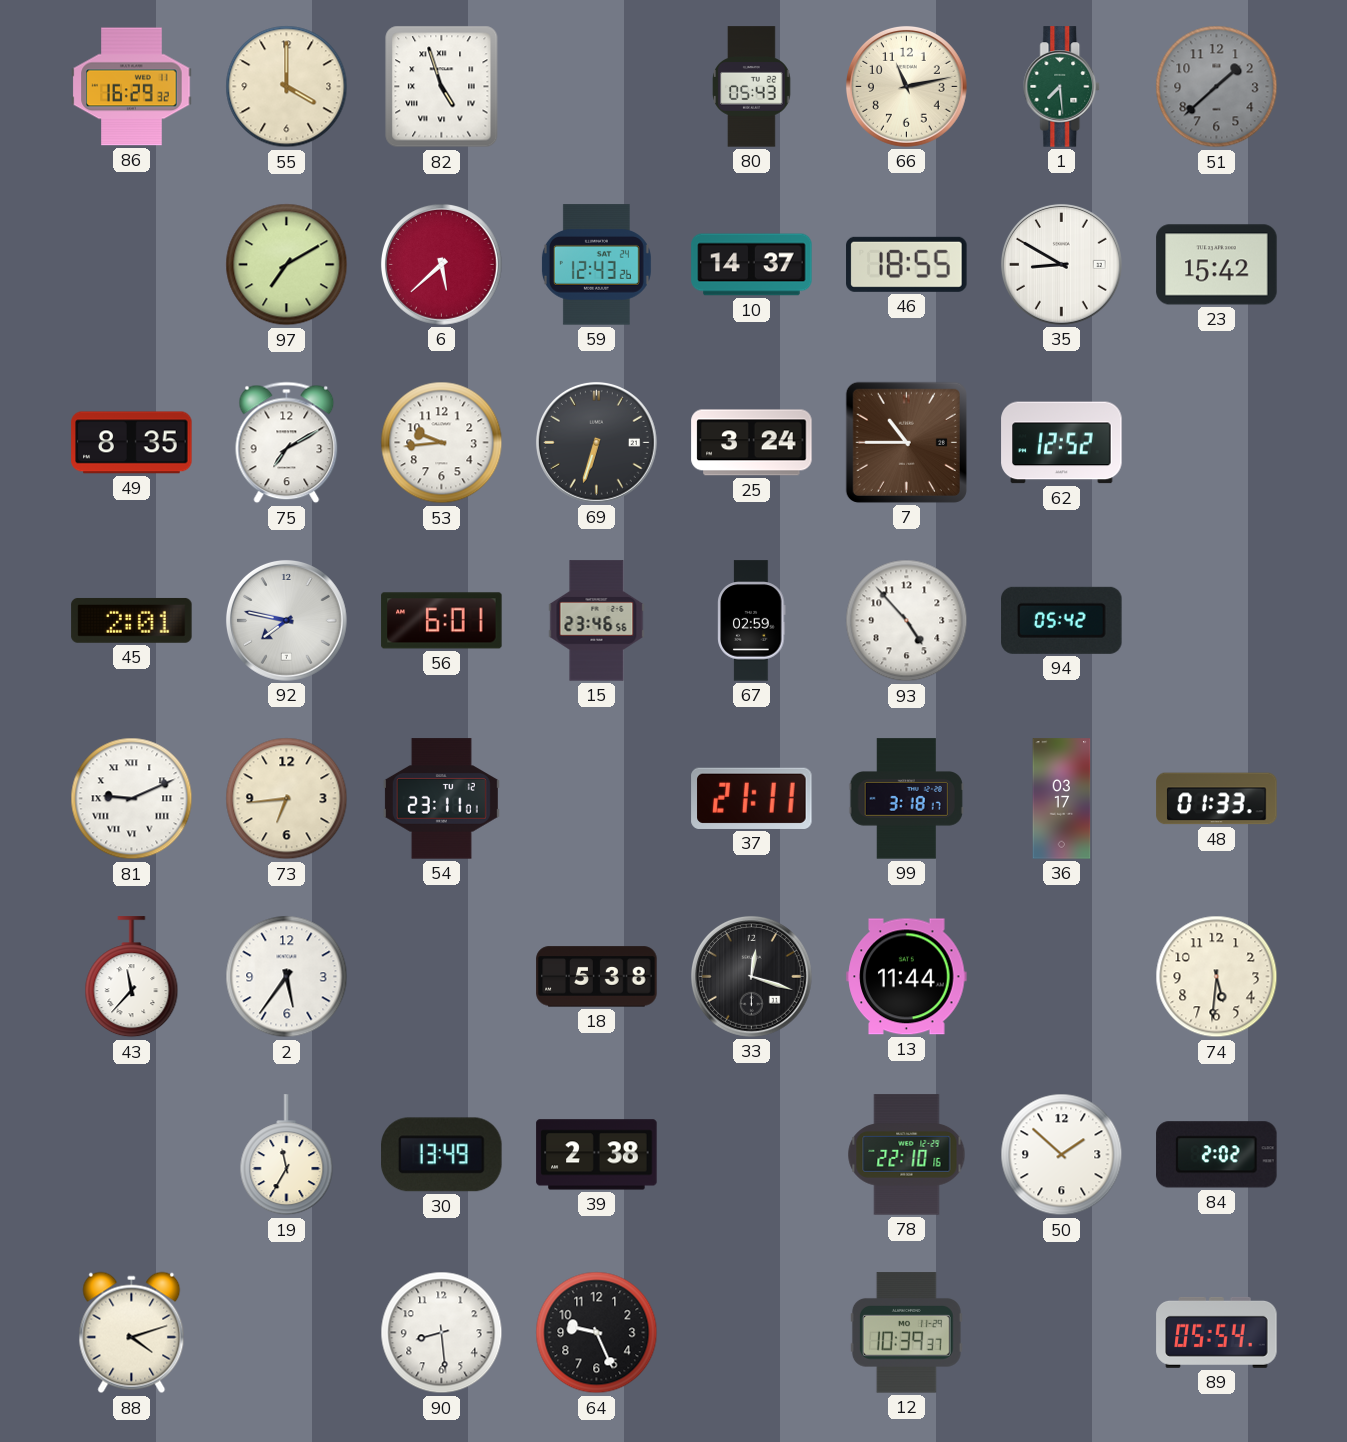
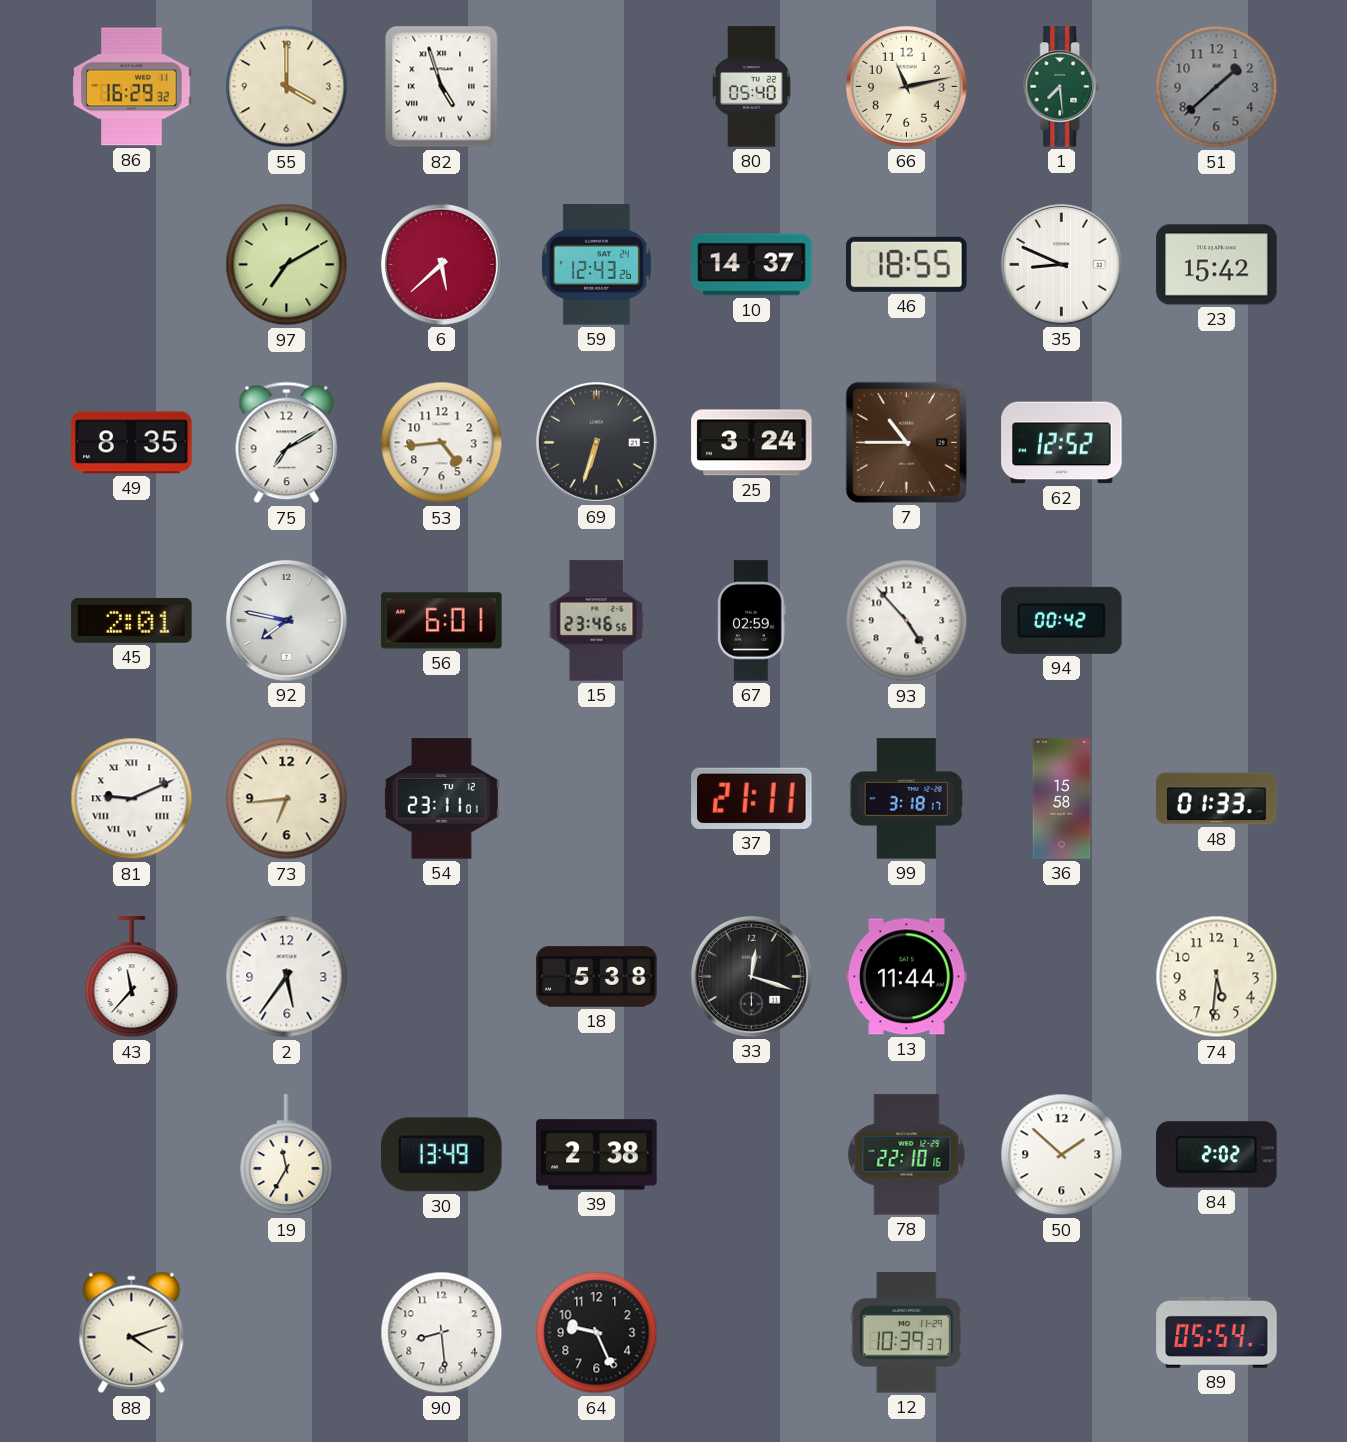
80: 05:43 -> 05:40
35: 8:50 -> 8:49
53: 9:44 -> 4:44
94: 05:42 -> 00:42
36: 03:17 -> 15:58
